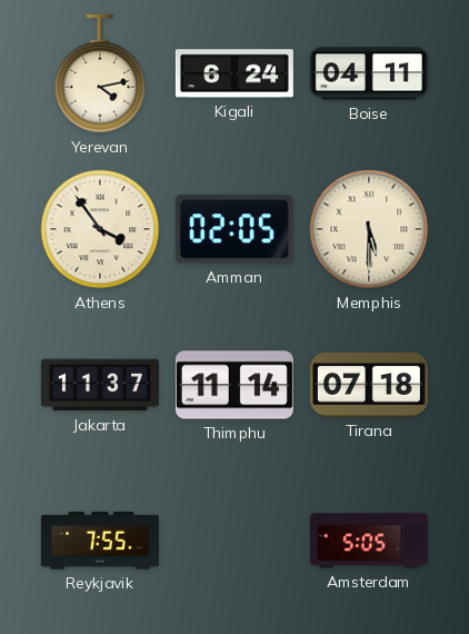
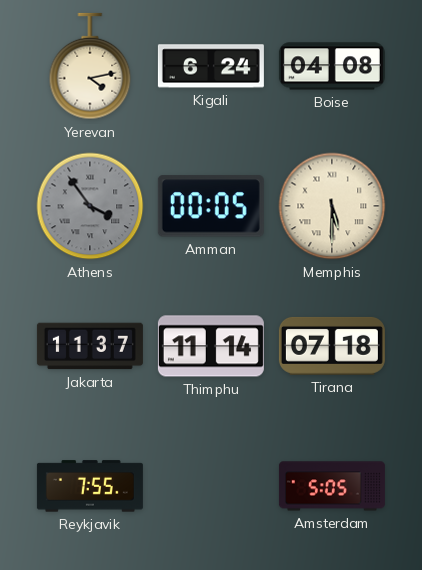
Boise: 04:11 -> 04:08
Athens dial: cream -> grey
Amman: 02:05 -> 00:05
